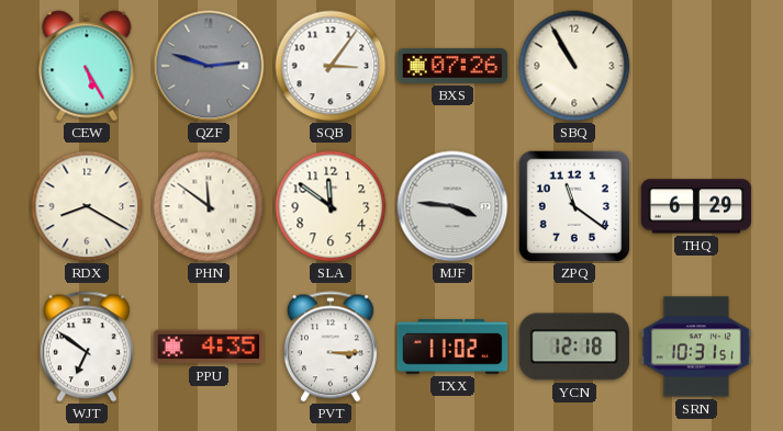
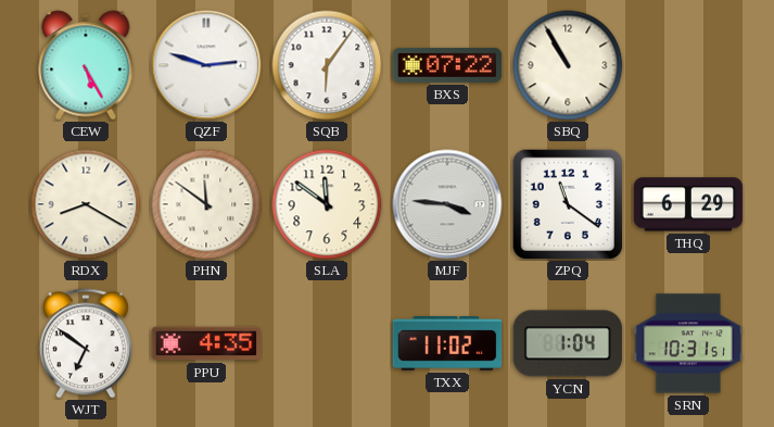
QZF dial: grey -> white
SQB: 3:06 -> 6:06
BXS: 07:26 -> 07:22
PVT: 3:15 -> none
YCN: 12:18 -> 1:04
